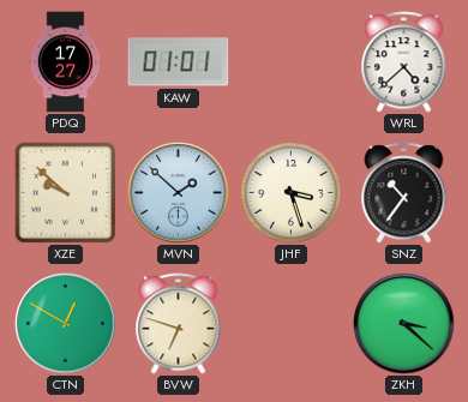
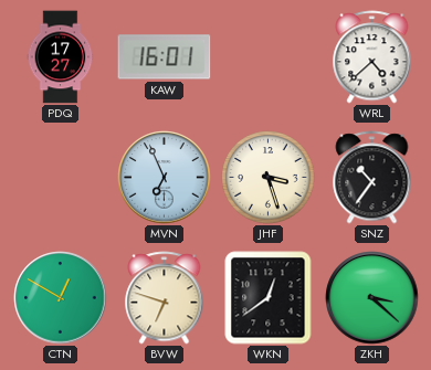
KAW: 01:01 -> 16:01
XZE: 9:52 -> none
MVN: 1:52 -> 6:56
WKN: none -> 12:39
